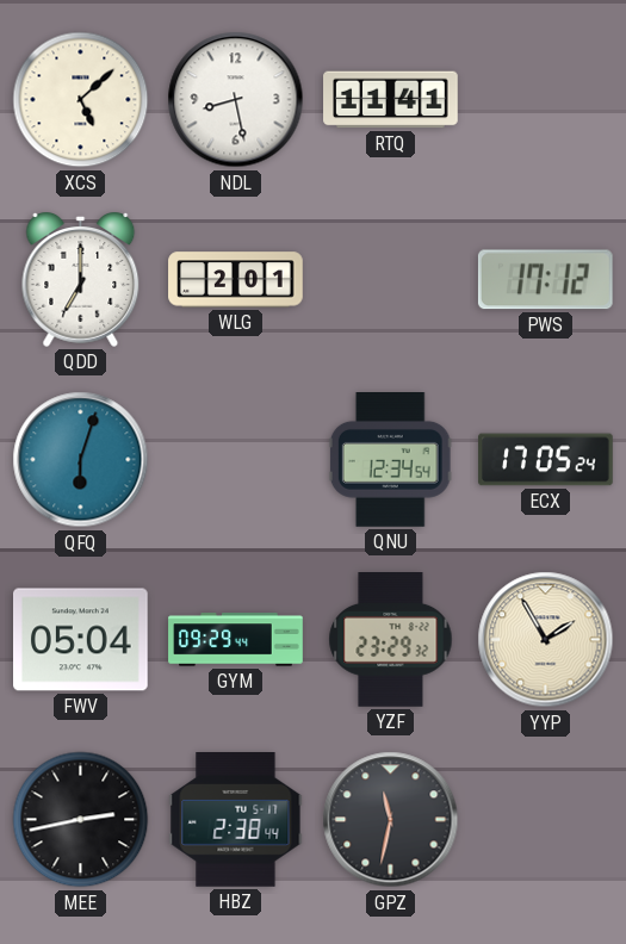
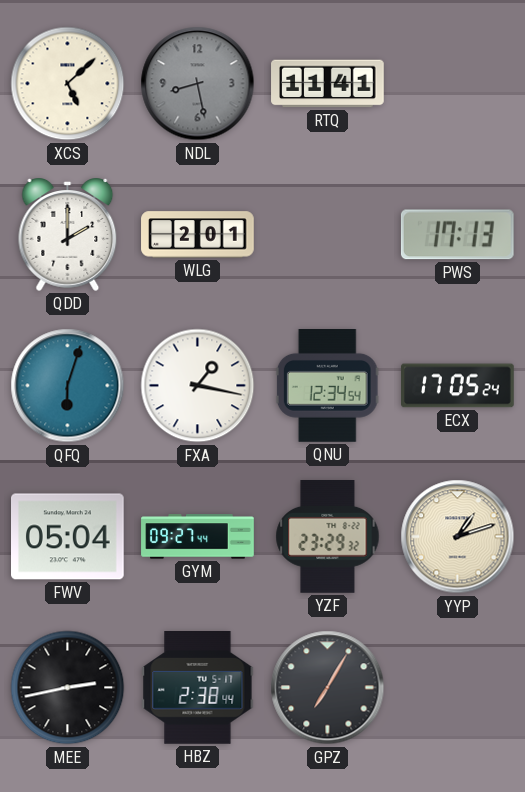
NDL dial: white -> grey
QDD: 7:00 -> 2:00
PWS: 17:12 -> 17:13
FXA: none -> 1:17
GYM: 09:29 -> 09:27
YYP: 1:55 -> 1:12
GPZ: 11:32 -> 7:05
